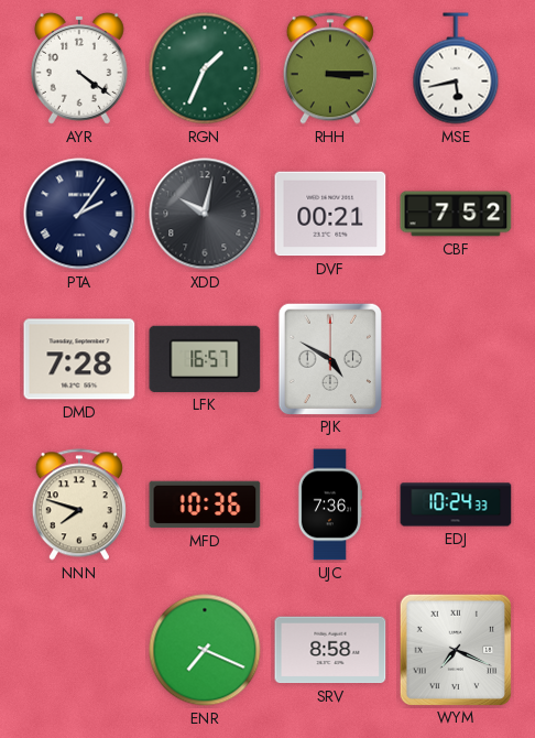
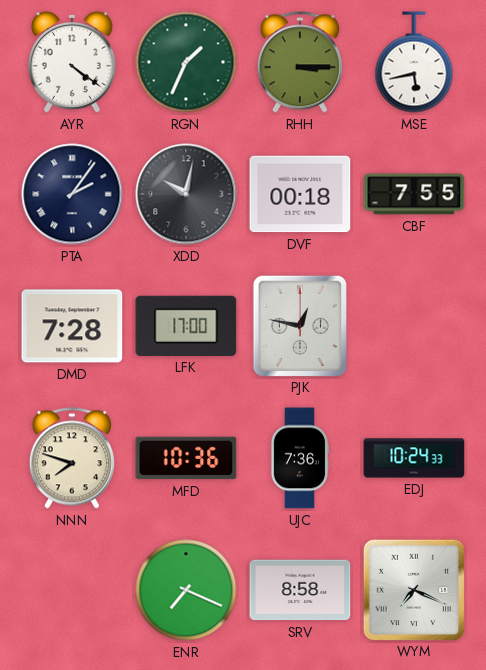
DVF: 00:21 -> 00:18
CBF: 7:52 -> 7:55
LFK: 16:57 -> 17:00
PJK: 4:50 -> 12:47
